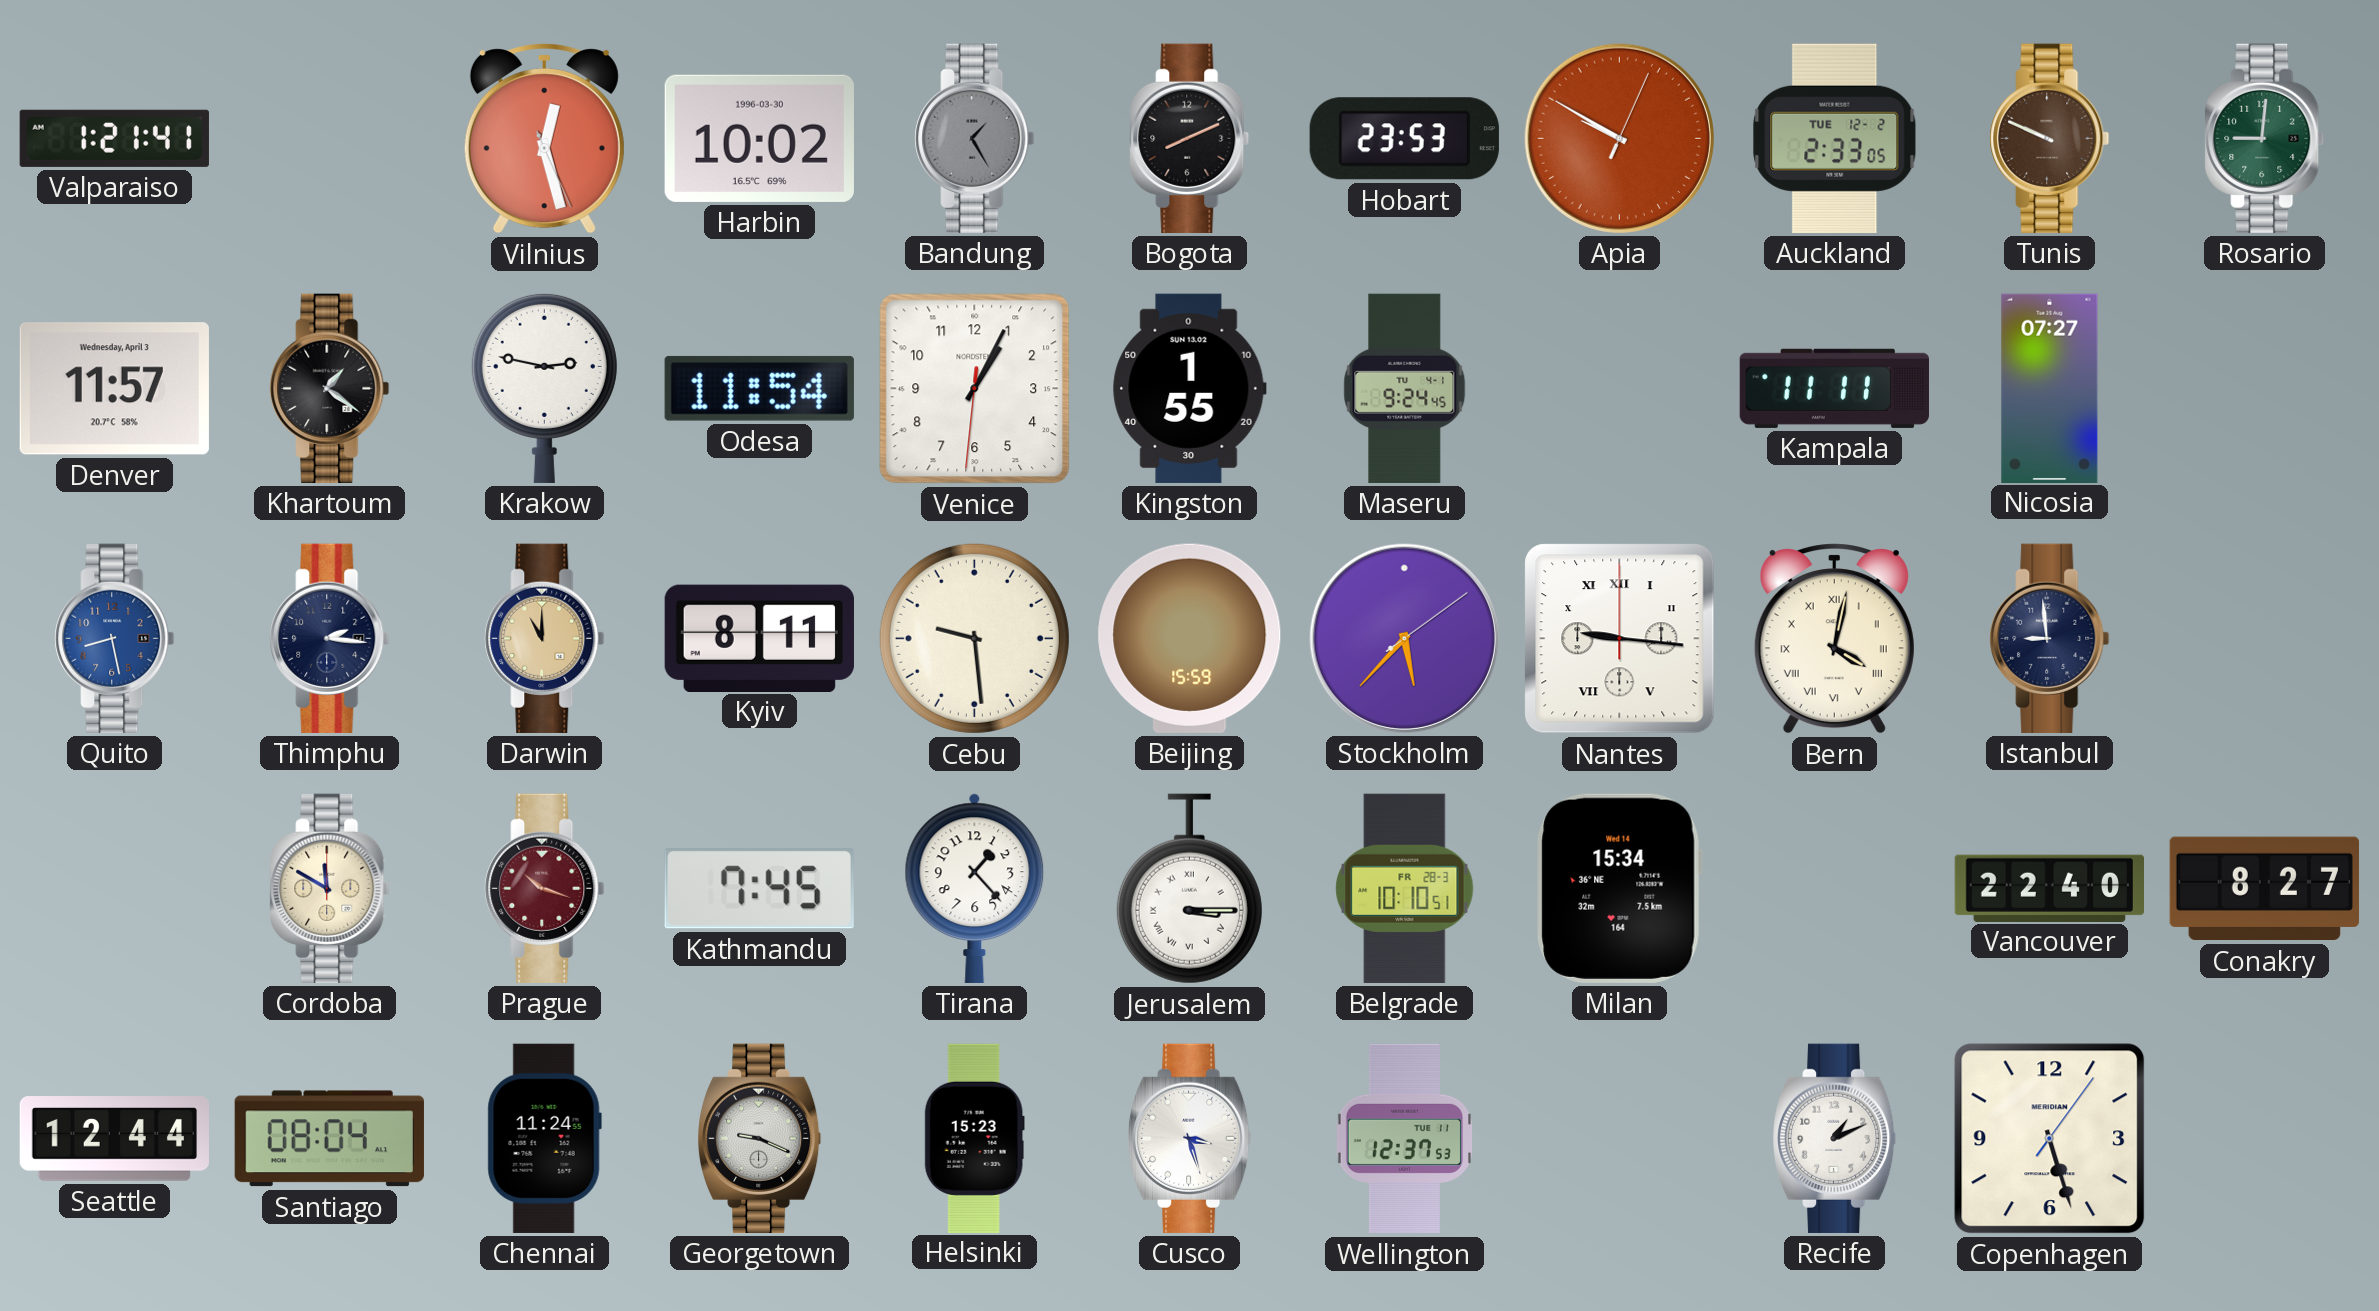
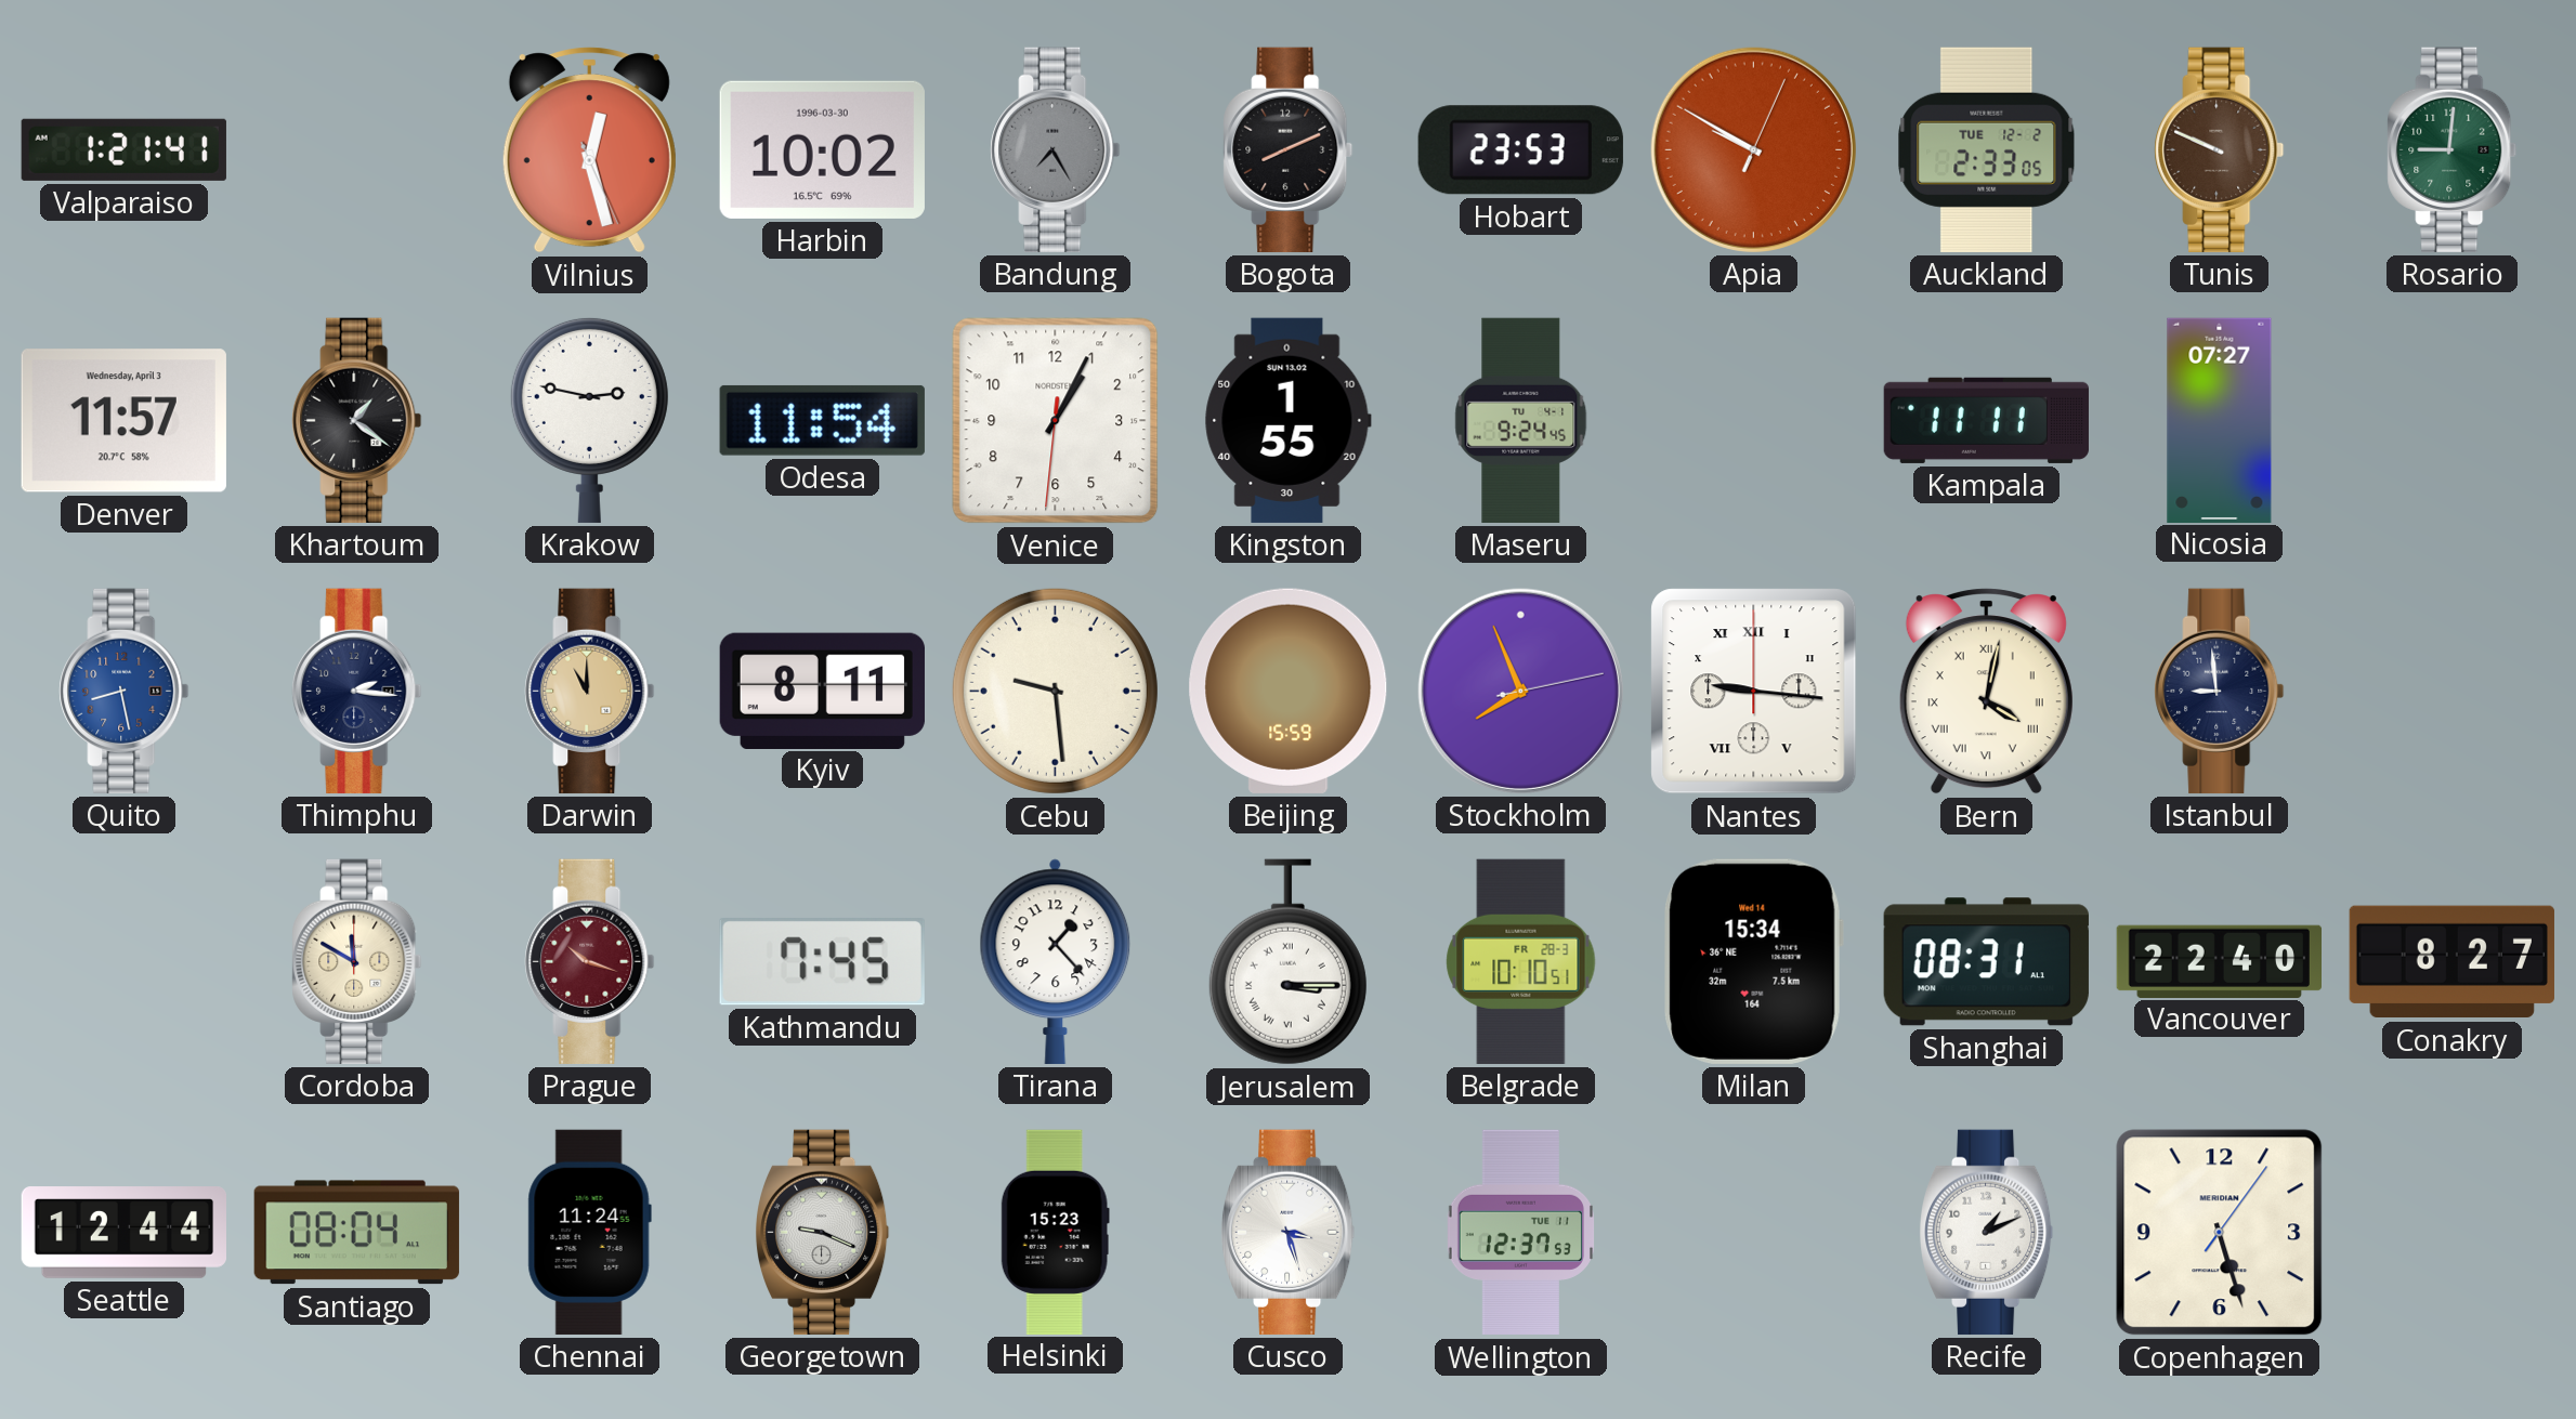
Bandung: 1:25 -> 7:25
Stockholm: 5:37 -> 7:56
Shanghai: none -> 08:31
